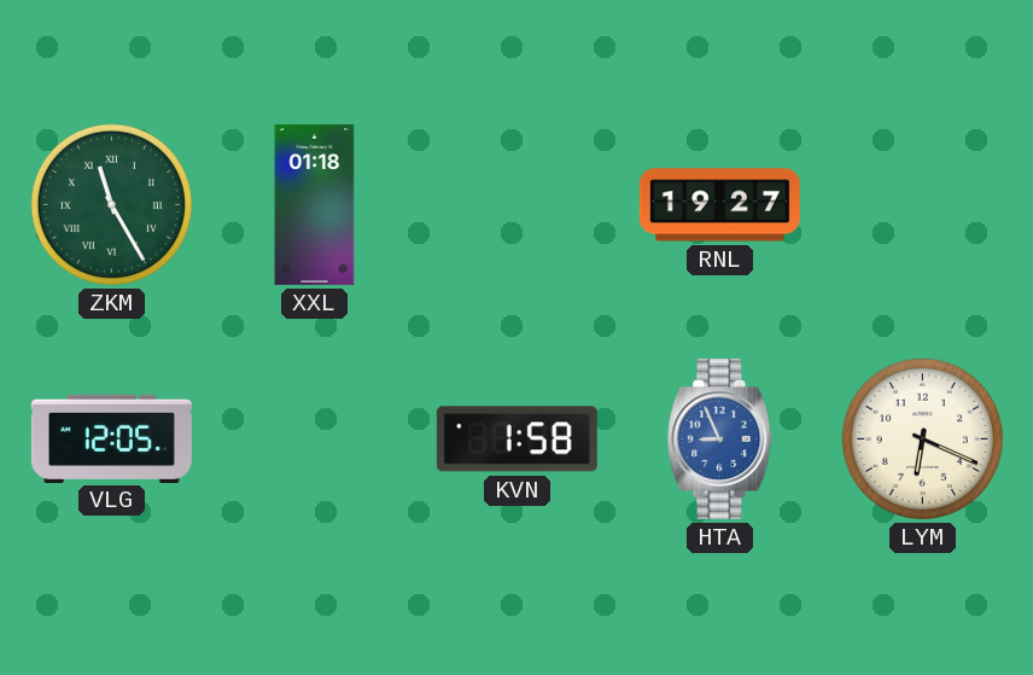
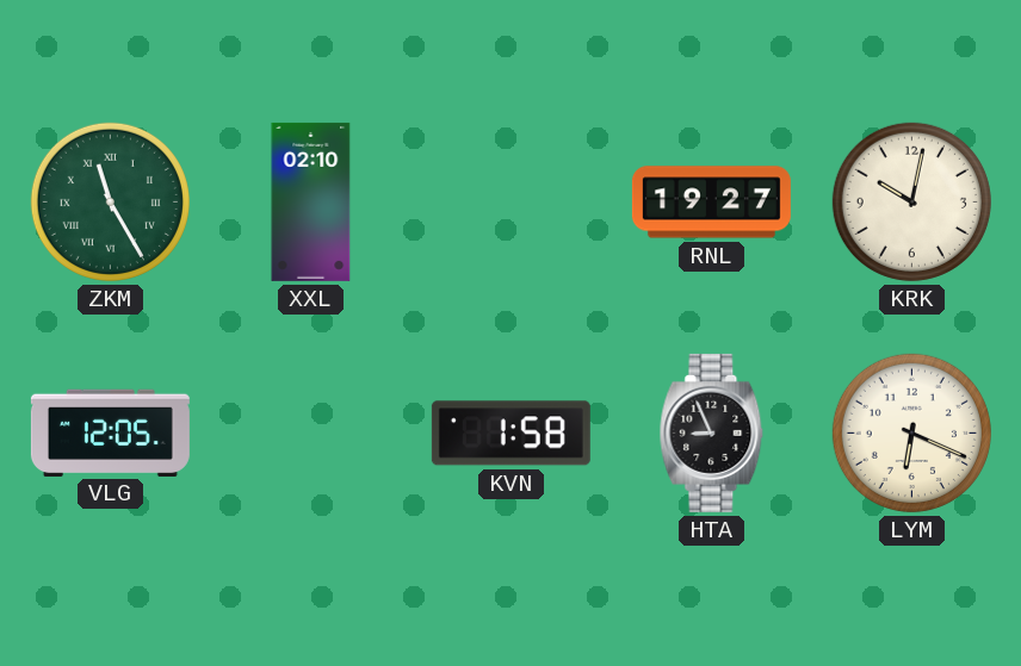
XXL: 01:18 -> 02:10
KRK: none -> 10:02
HTA dial: blue -> black
